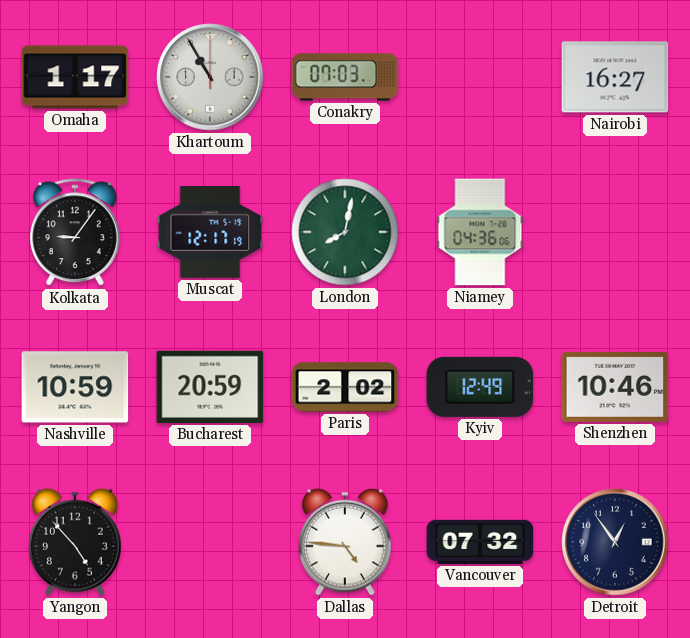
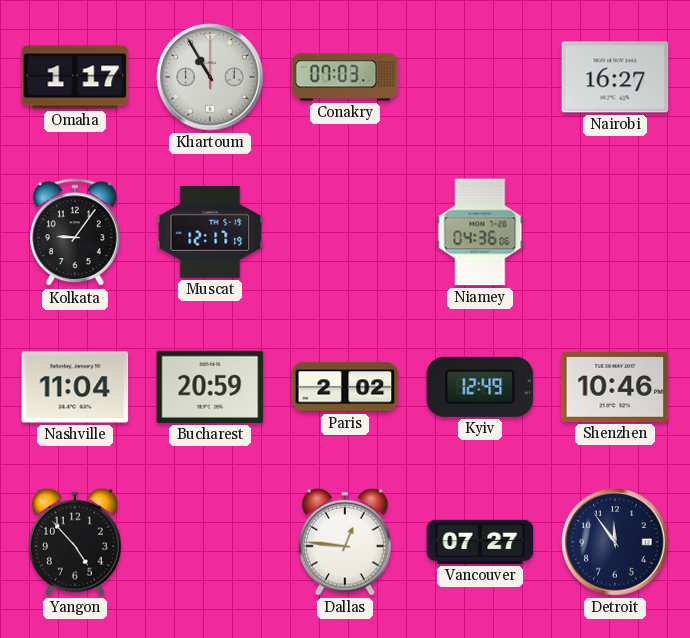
London: 8:02 -> none
Nashville: 10:59 -> 11:04
Dallas: 4:46 -> 12:46
Vancouver: 07:32 -> 07:27
Detroit: 12:54 -> 11:54
